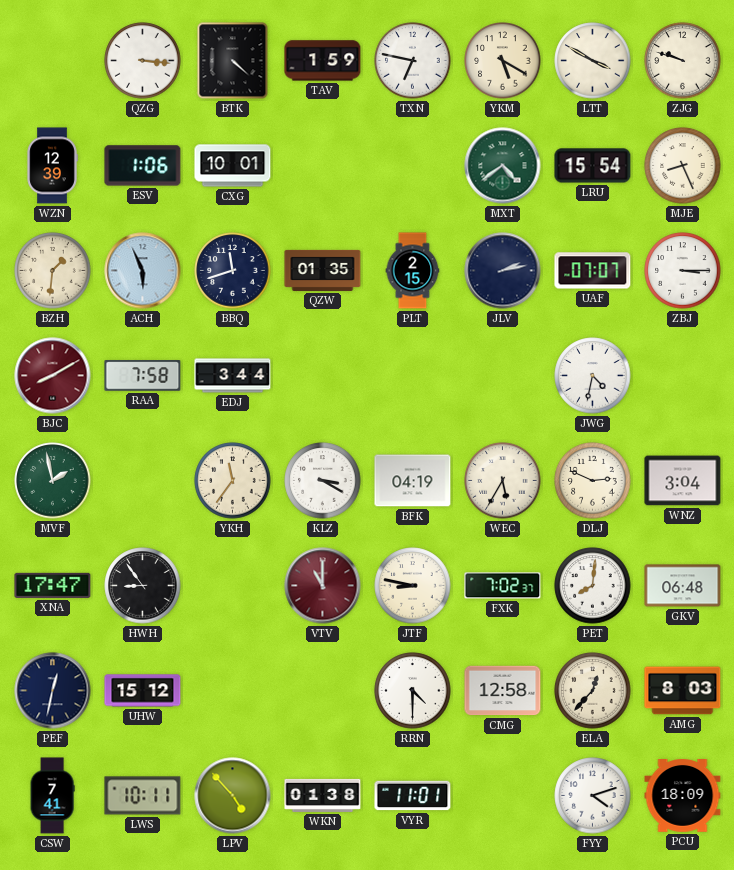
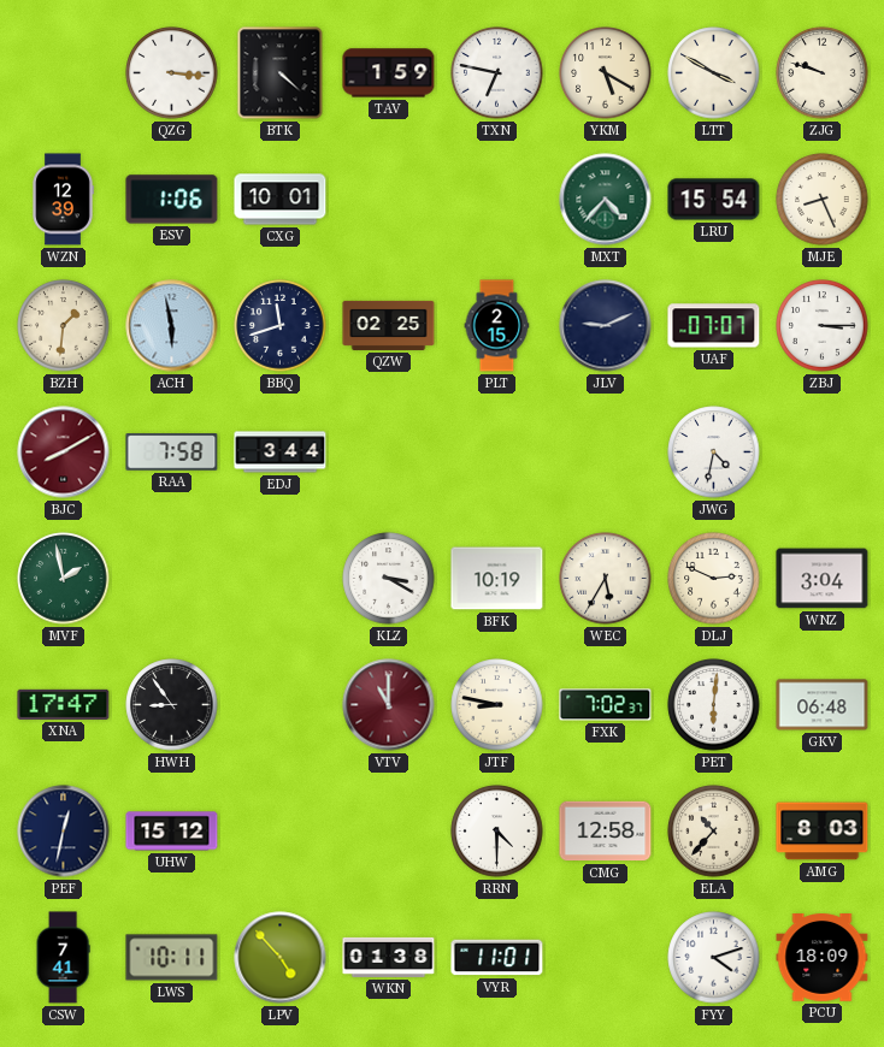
MXT: 4:39 -> 4:37
ACH: 5:56 -> 5:58
QZW: 01:35 -> 02:25
JLV: 2:13 -> 9:11
YKH: 11:36 -> none
BFK: 04:19 -> 10:19
PET: 8:01 -> 6:01
ELA: 12:37 -> 10:37
